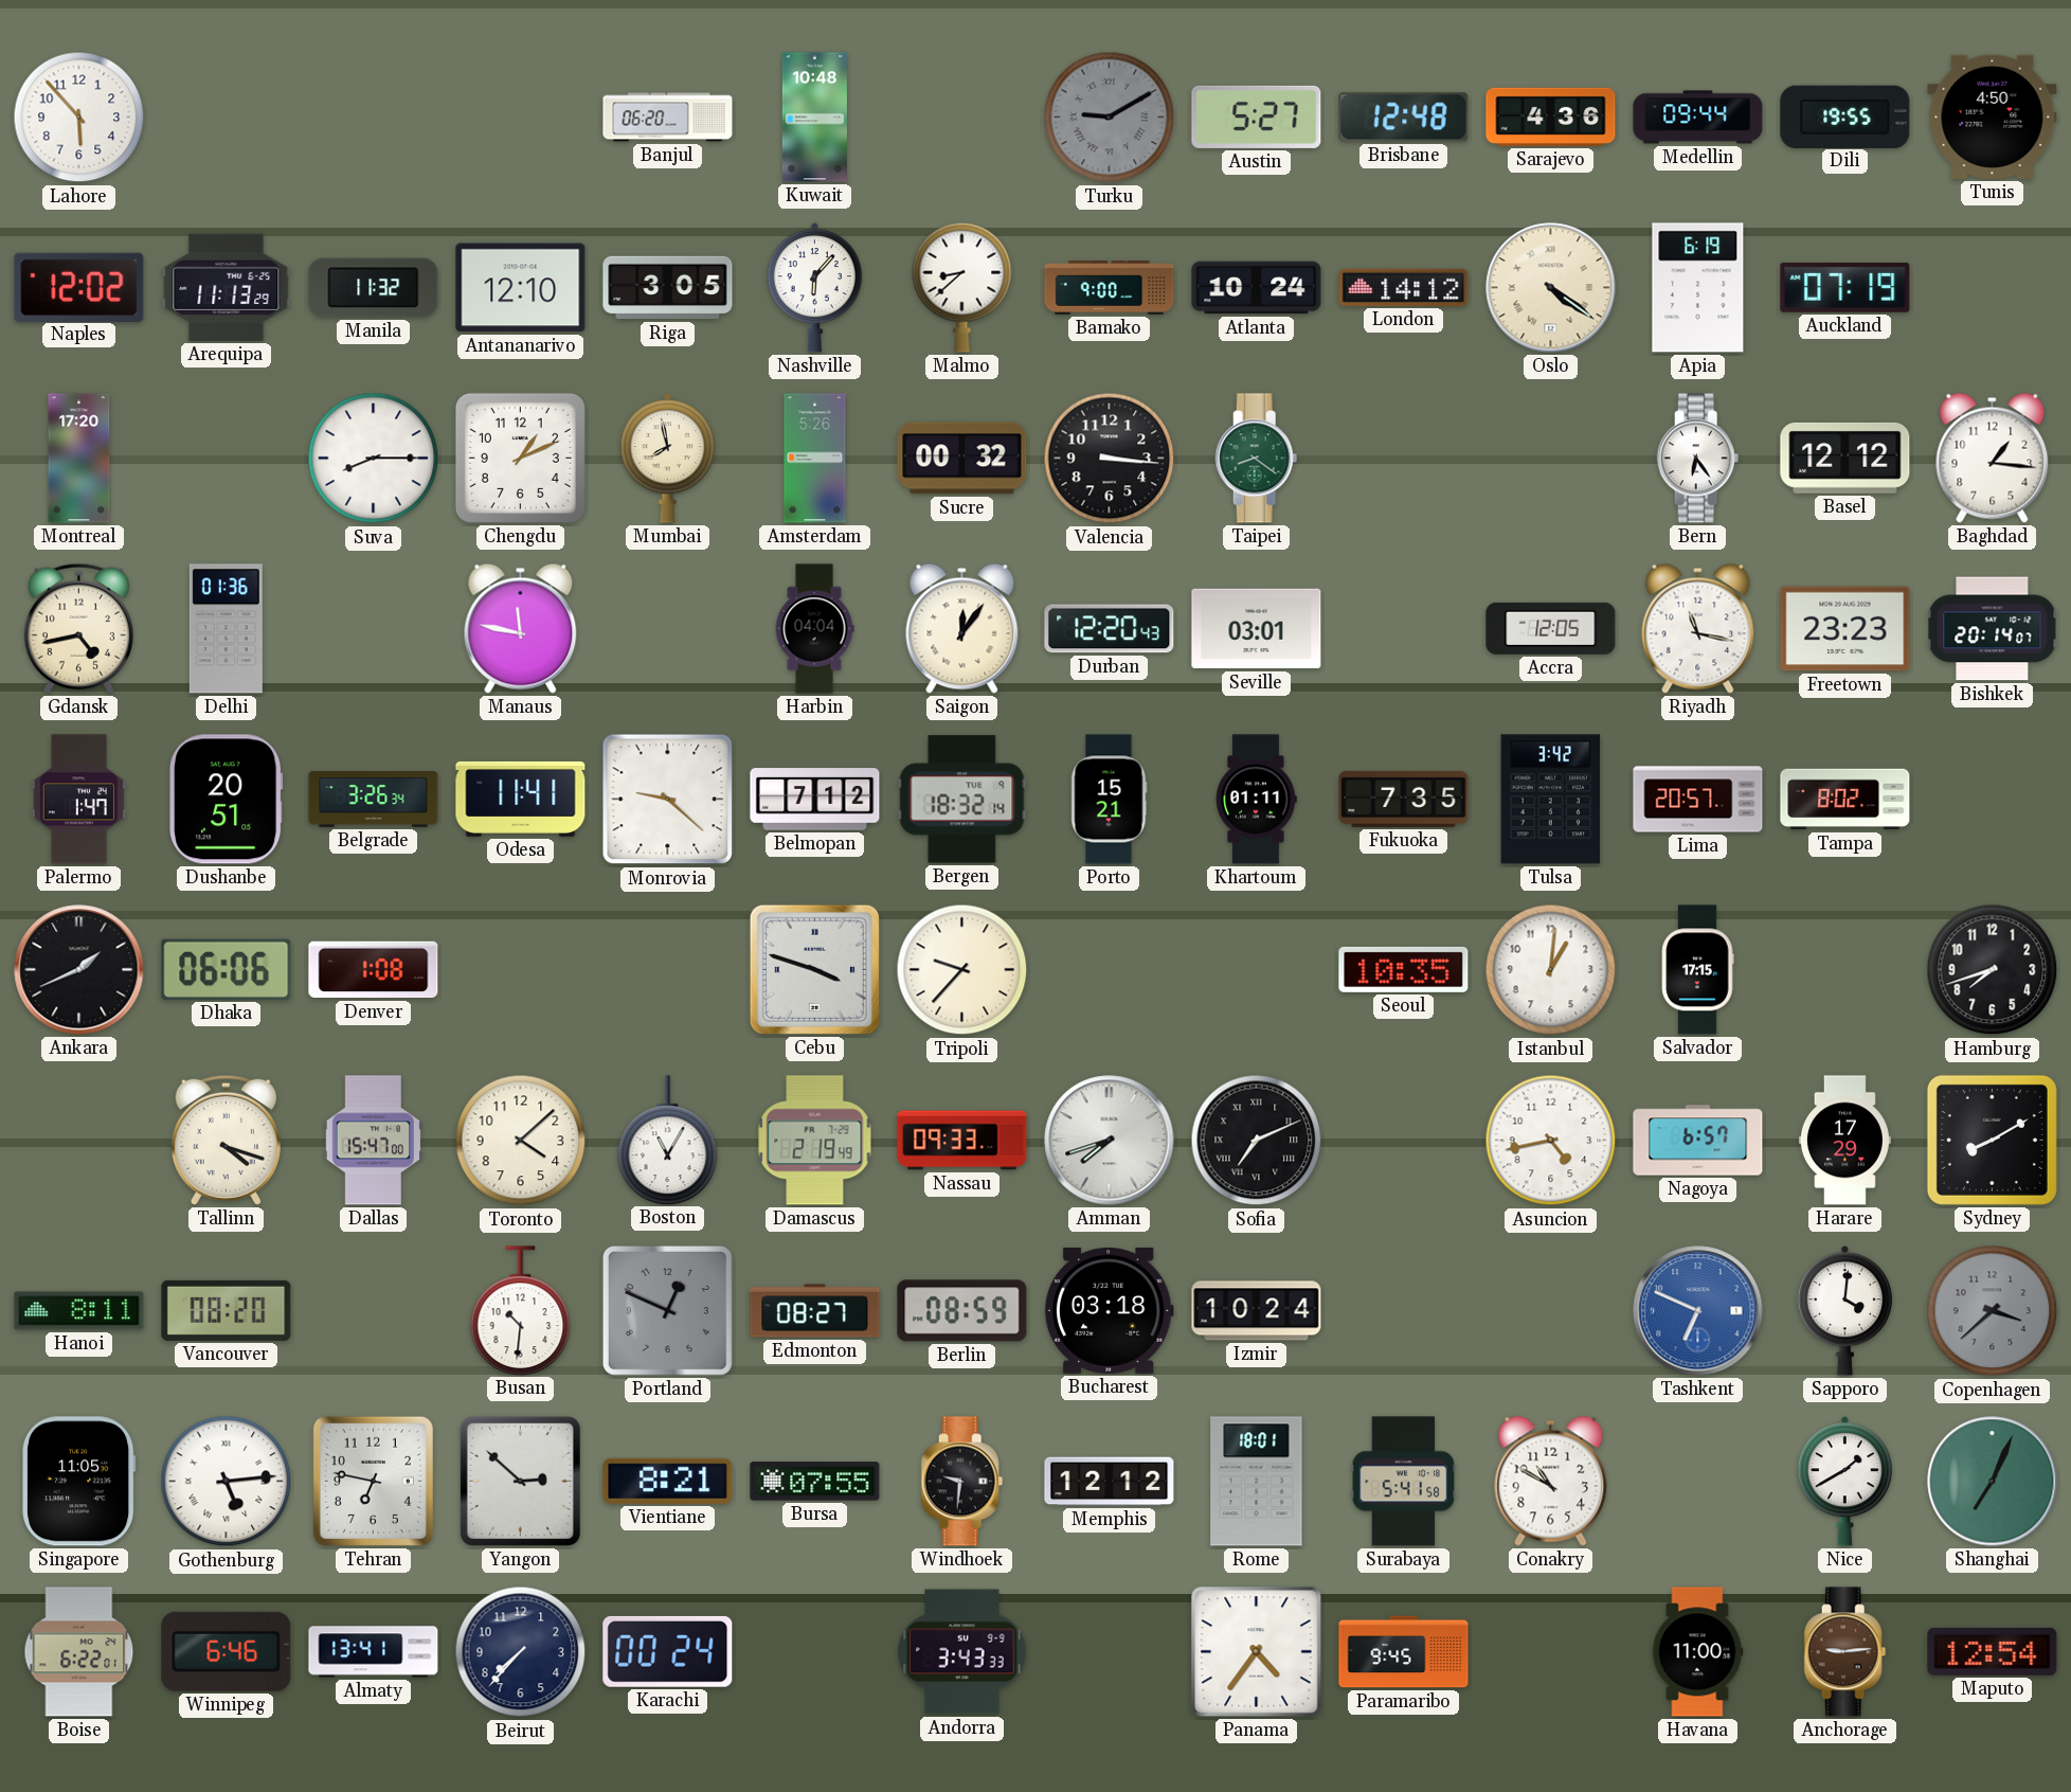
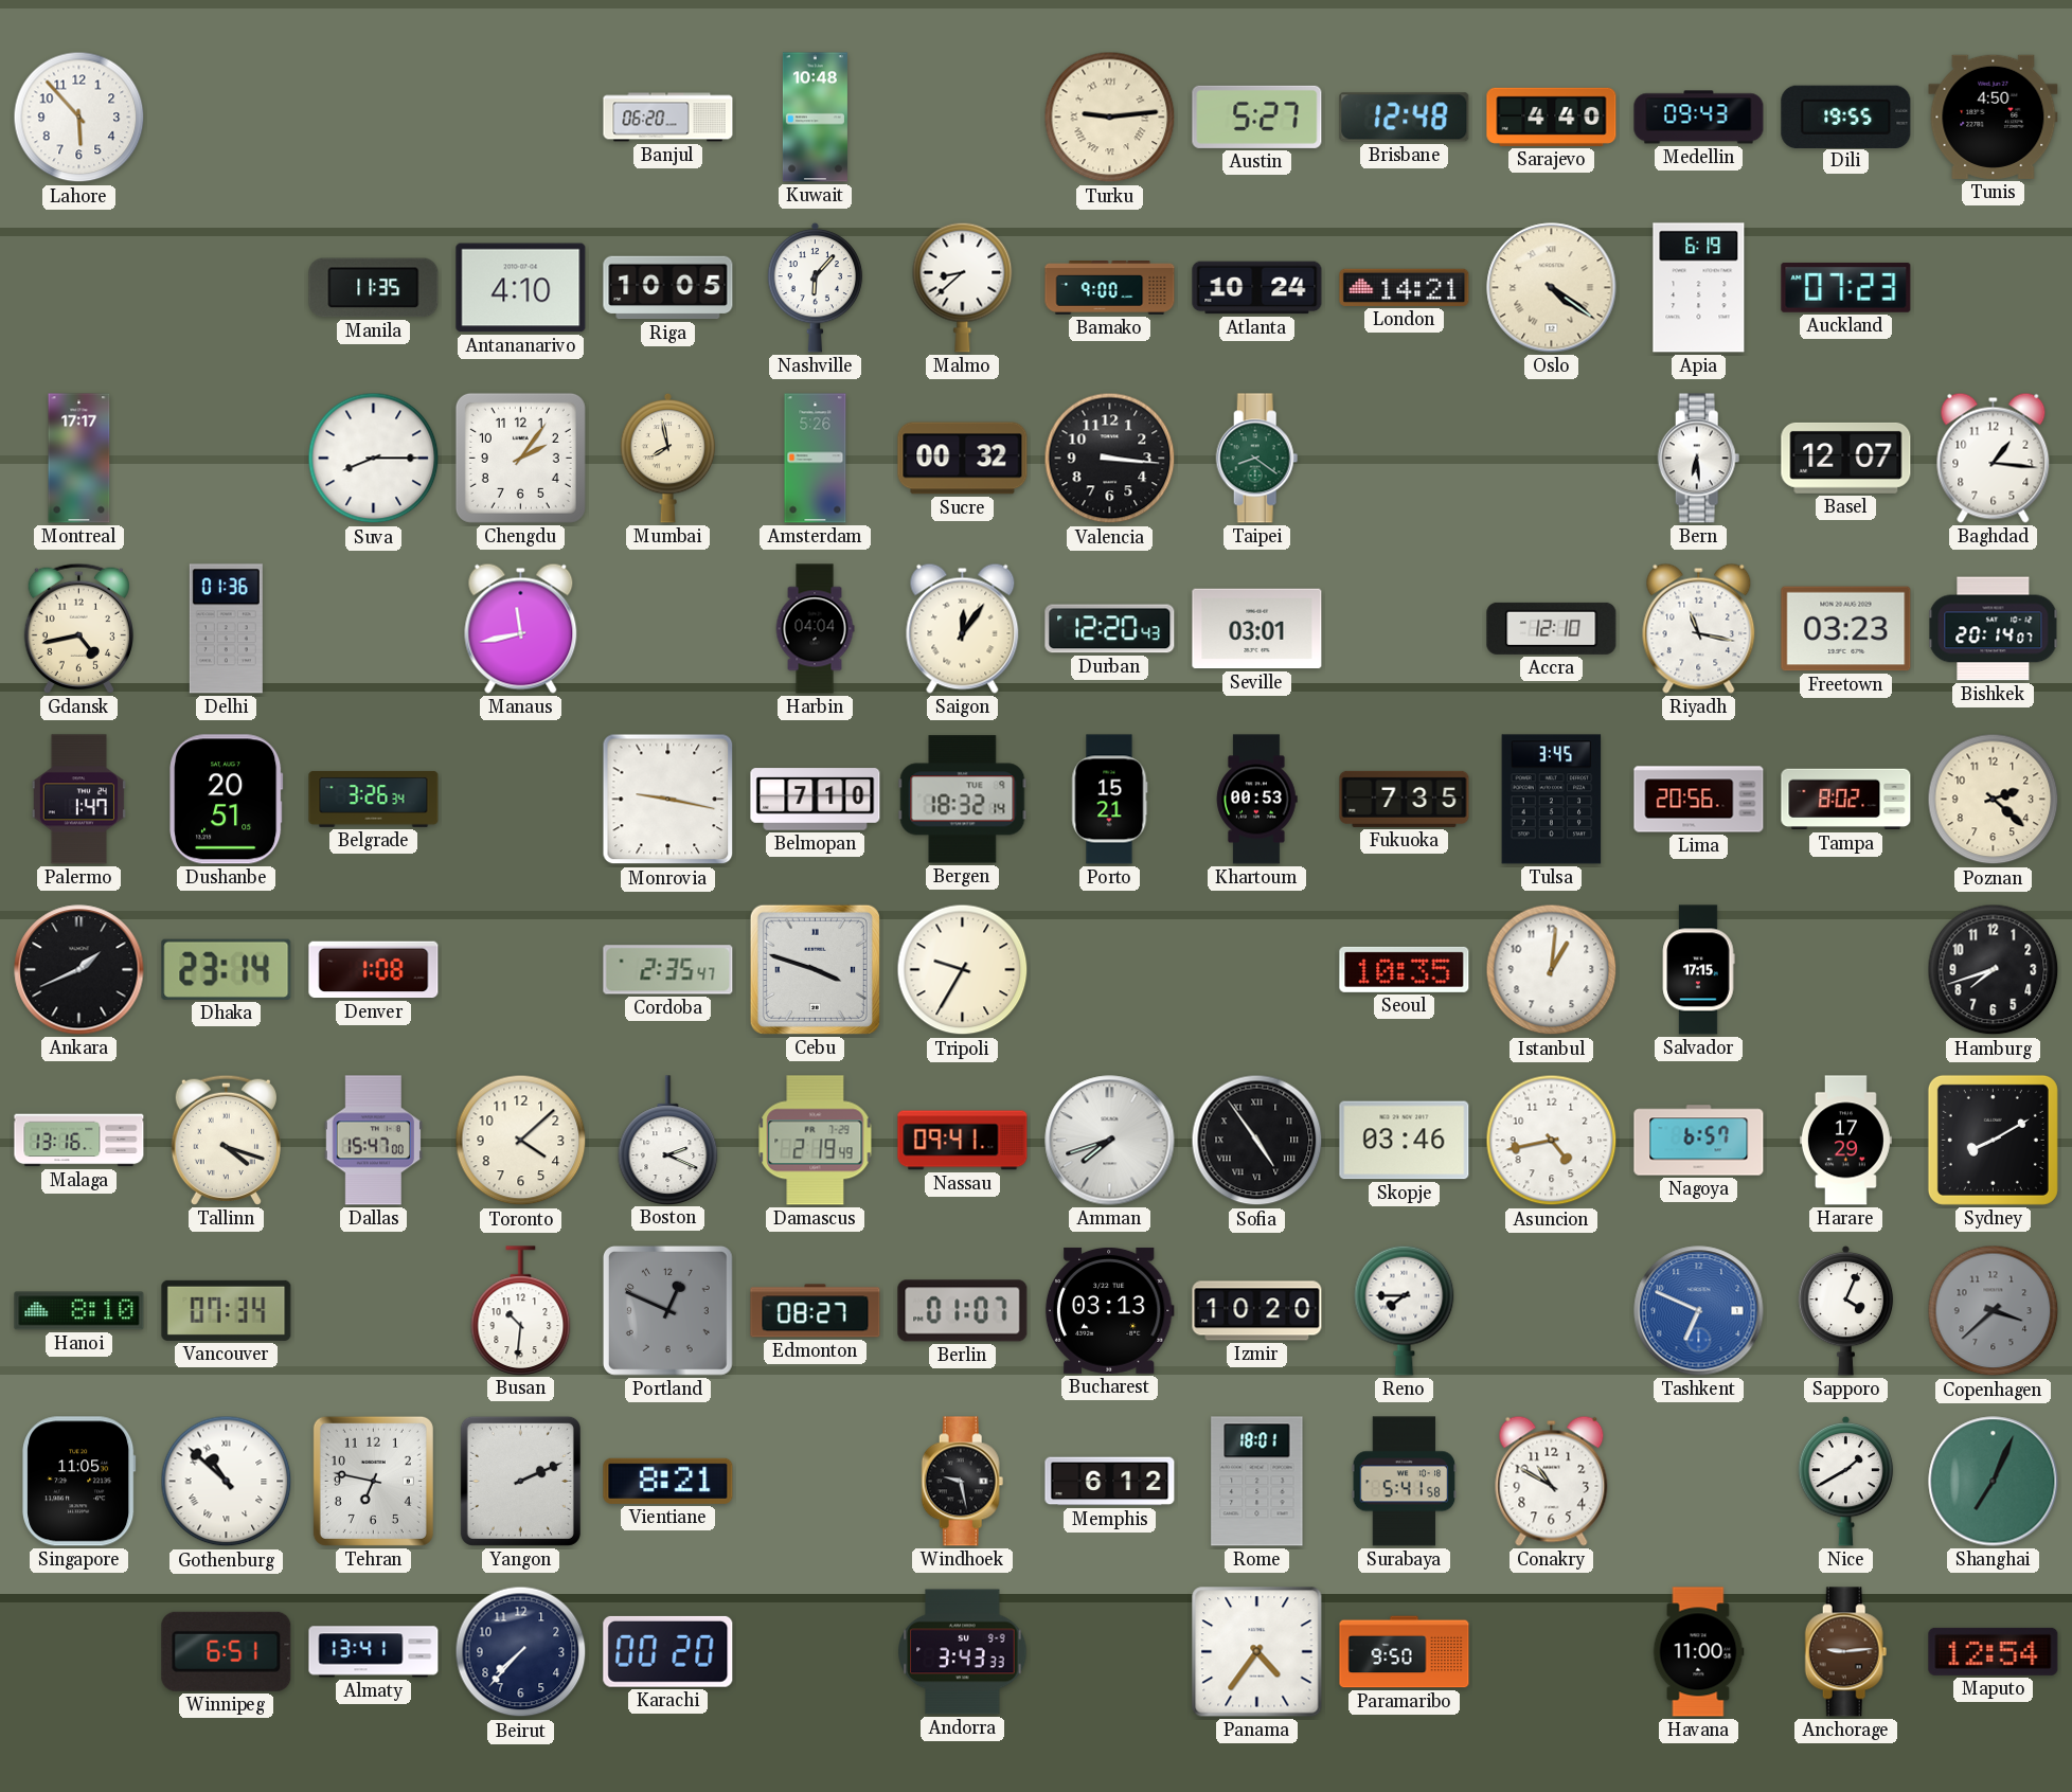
Turku: 9:10 -> 9:14
Turku dial: grey -> cream
Sarajevo: 4:36 -> 4:40
Medellin: 09:44 -> 09:43
Naples: 12:02 -> none
Arequipa: 11:13 -> none
Manila: 11:32 -> 11:35
Antananarivo: 12:10 -> 4:10
Riga: 3:05 -> 10:05
London: 14:12 -> 14:21
Auckland: 07:19 -> 07:23
Montreal: 17:20 -> 17:17
Chengdu: 1:11 -> 2:06
Bern: 6:24 -> 6:29
Basel: 12:12 -> 12:07
Manaus: 11:47 -> 11:43
Accra: 12:05 -> 12:10
Freetown: 23:23 -> 03:23
Odesa: 11:41 -> none
Monrovia: 9:22 -> 9:17
Belmopan: 7:12 -> 7:10
Khartoum: 01:11 -> 00:53
Tulsa: 3:42 -> 3:45
Lima: 20:57 -> 20:56
Poznan: none -> 2:22
Dhaka: 06:06 -> 23:14
Cordoba: none -> 2:35
Tripoli: 9:37 -> 9:35
Malaga: none -> 13:16
Boston: 11:05 -> 2:19
Nassau: 09:33 -> 09:41
Sofia: 7:11 -> 4:54
Skopje: none -> 03:46
Hanoi: 8:11 -> 8:10
Vancouver: 08:20 -> 07:34
Berlin: 08:59 -> 01:07
Bucharest: 03:18 -> 03:13
Izmir: 10:24 -> 10:20
Reno: none -> 7:45
Sapporo: 4:01 -> 4:04
Gothenburg: 5:14 -> 10:52
Yangon: 2:52 -> 2:11
Bursa: 07:55 -> none
Windhoek: 9:31 -> 9:28
Memphis: 12:12 -> 6:12
Boise: 6:22 -> none
Winnipeg: 6:46 -> 6:51
Karachi: 00:24 -> 00:20
Paramaribo: 9:45 -> 9:50
